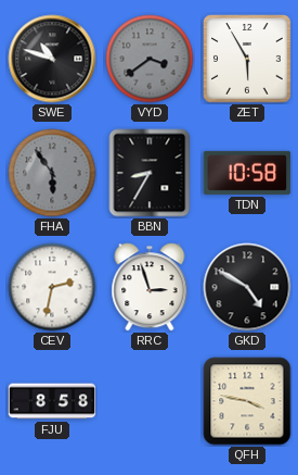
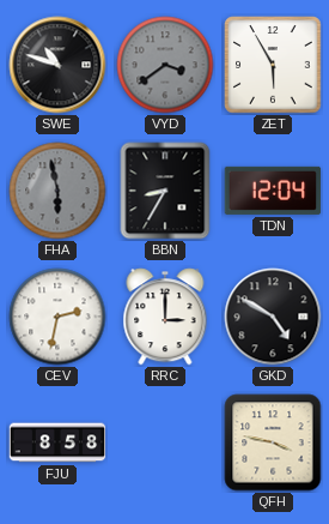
FHA: 5:54 -> 5:58
TDN: 10:58 -> 12:04
RRC: 2:57 -> 3:00
